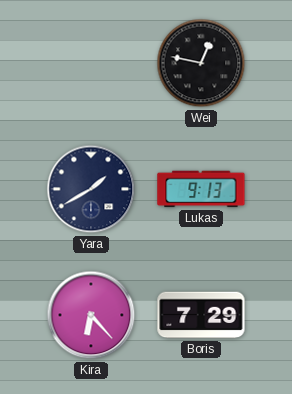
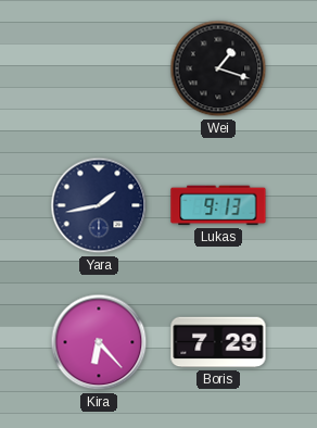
Wei: 12:47 -> 1:18
Yara: 1:40 -> 1:43
